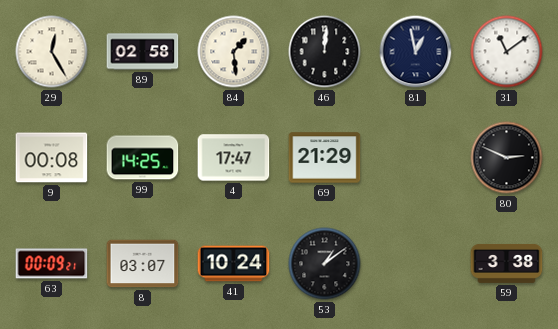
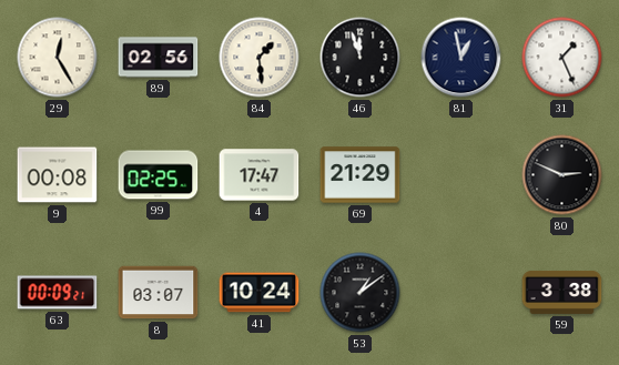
89: 02:58 -> 02:56
46: 12:01 -> 11:57
31: 11:09 -> 1:26
99: 14:25 -> 02:25
